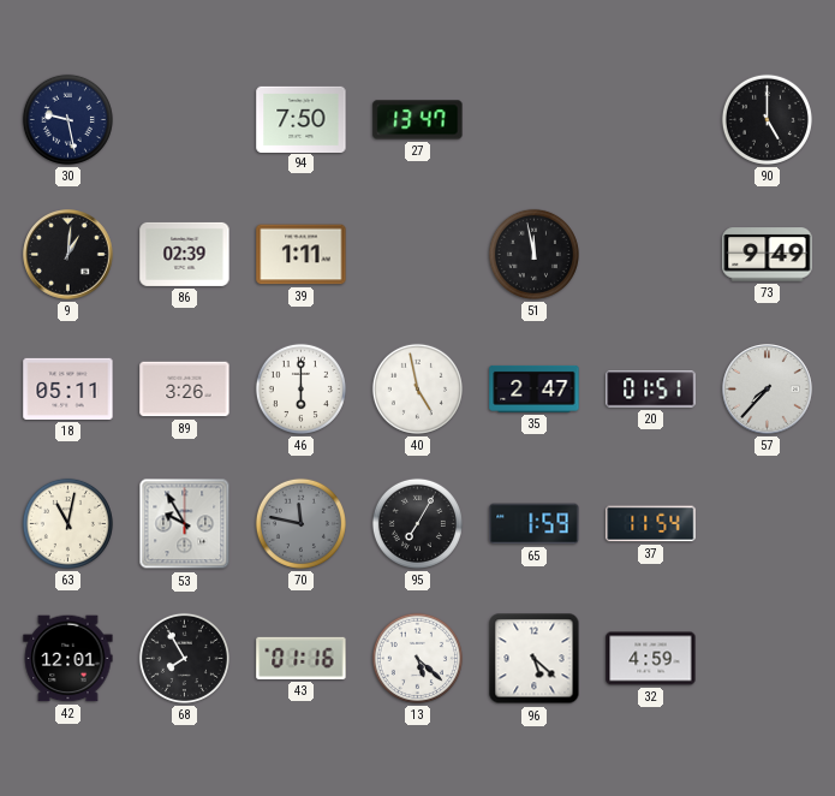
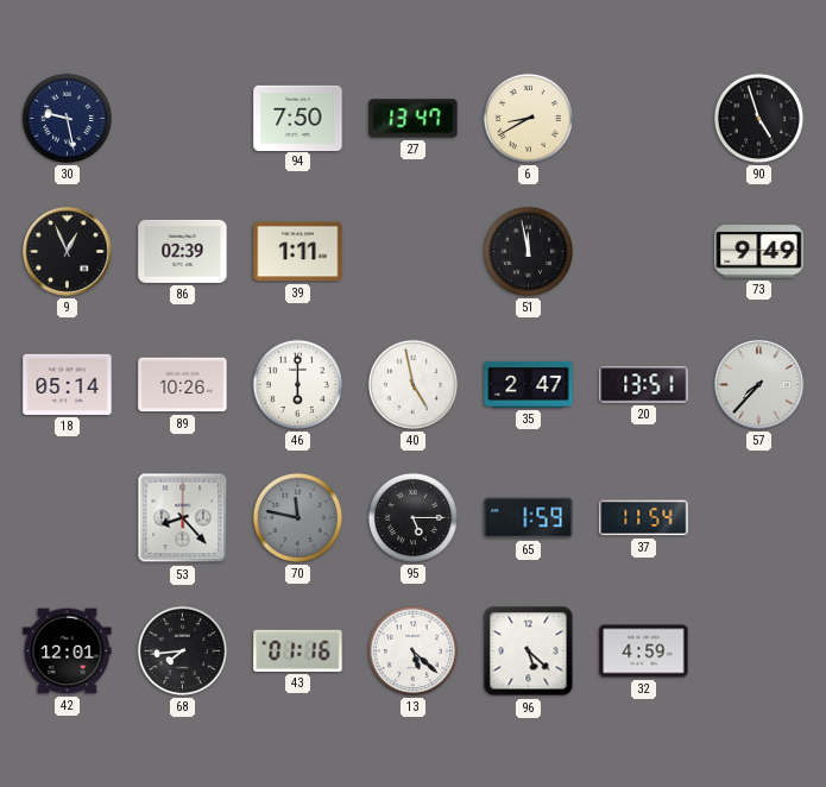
6: none -> 8:40
90: 5:00 -> 4:57
9: 1:01 -> 12:56
18: 05:11 -> 05:14
89: 3:26 -> 10:26
20: 01:51 -> 13:51
63: 11:02 -> none
53: 9:55 -> 8:23
95: 7:05 -> 5:15
68: 7:55 -> 7:44
